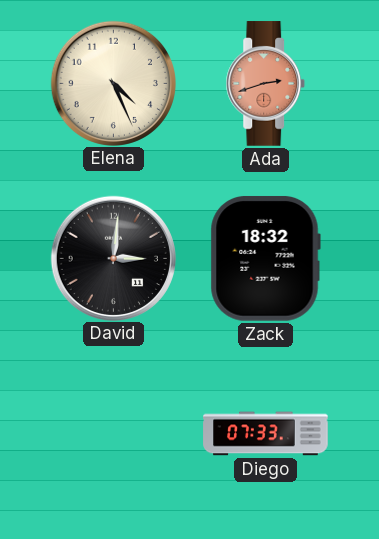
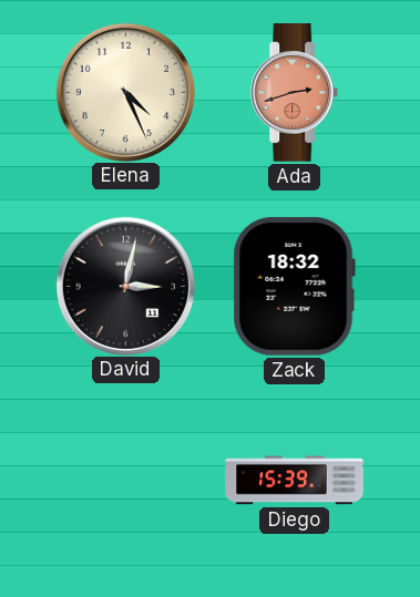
David: 3:01 -> 3:02
Diego: 07:33 -> 15:39
